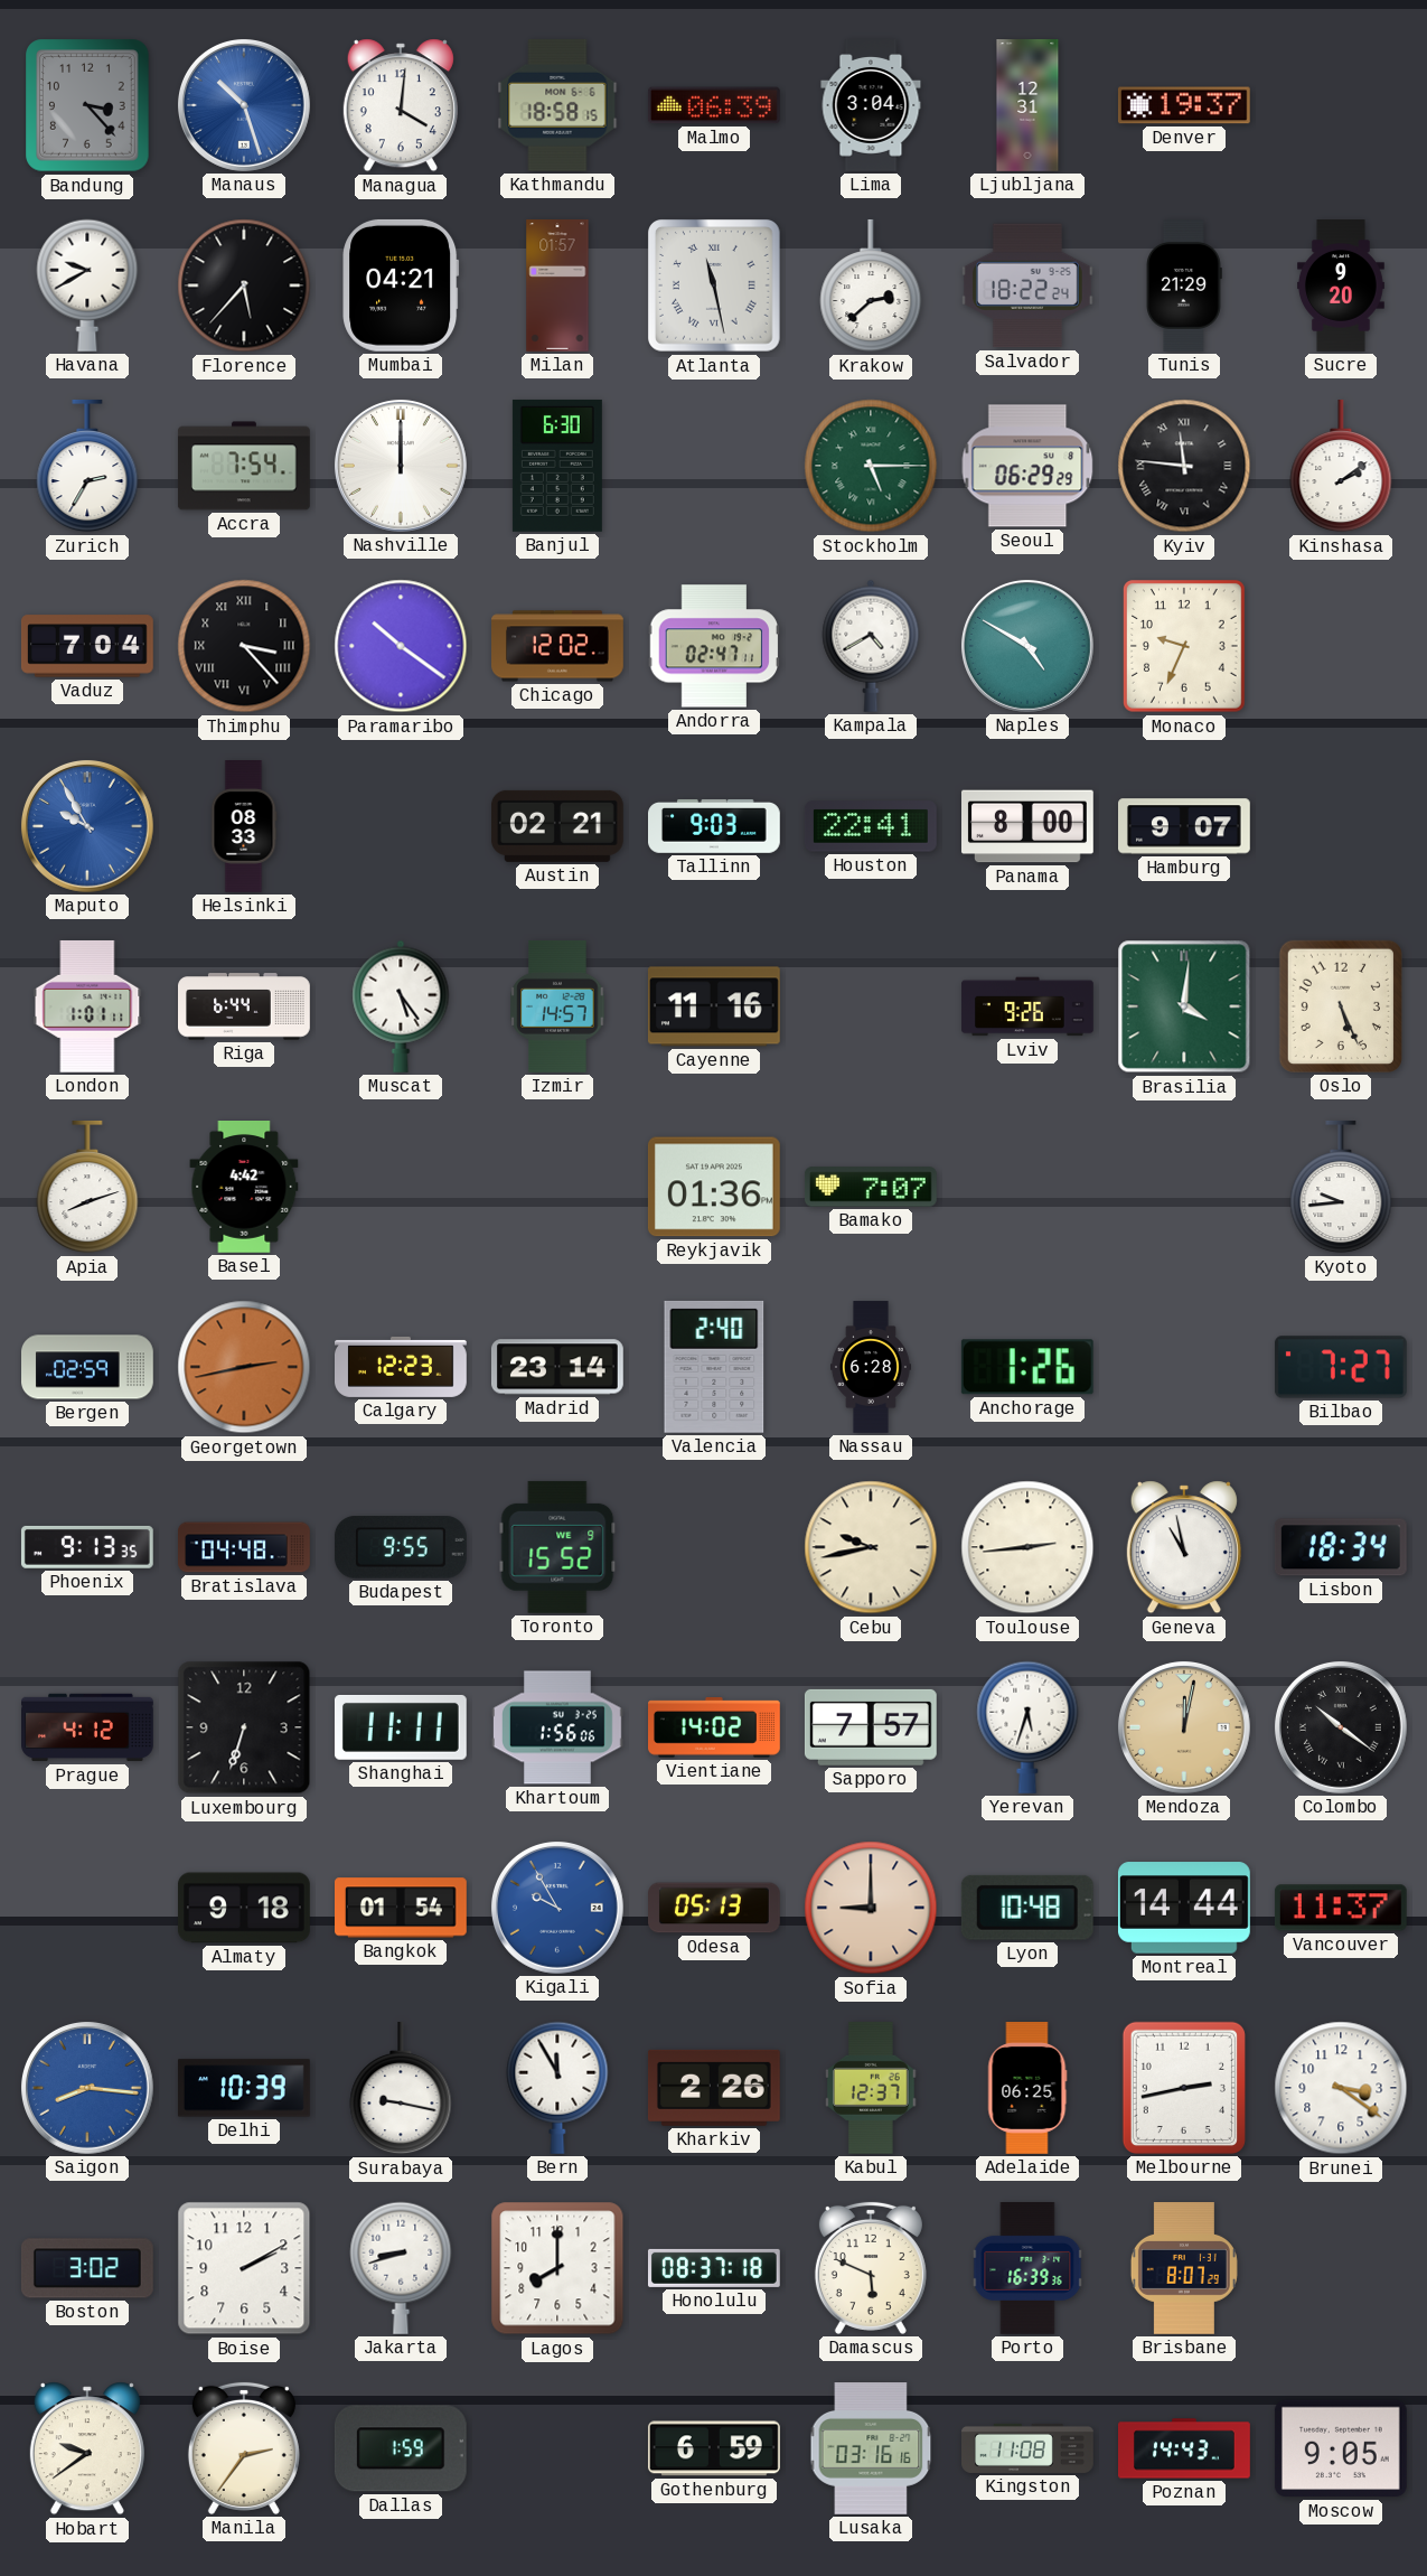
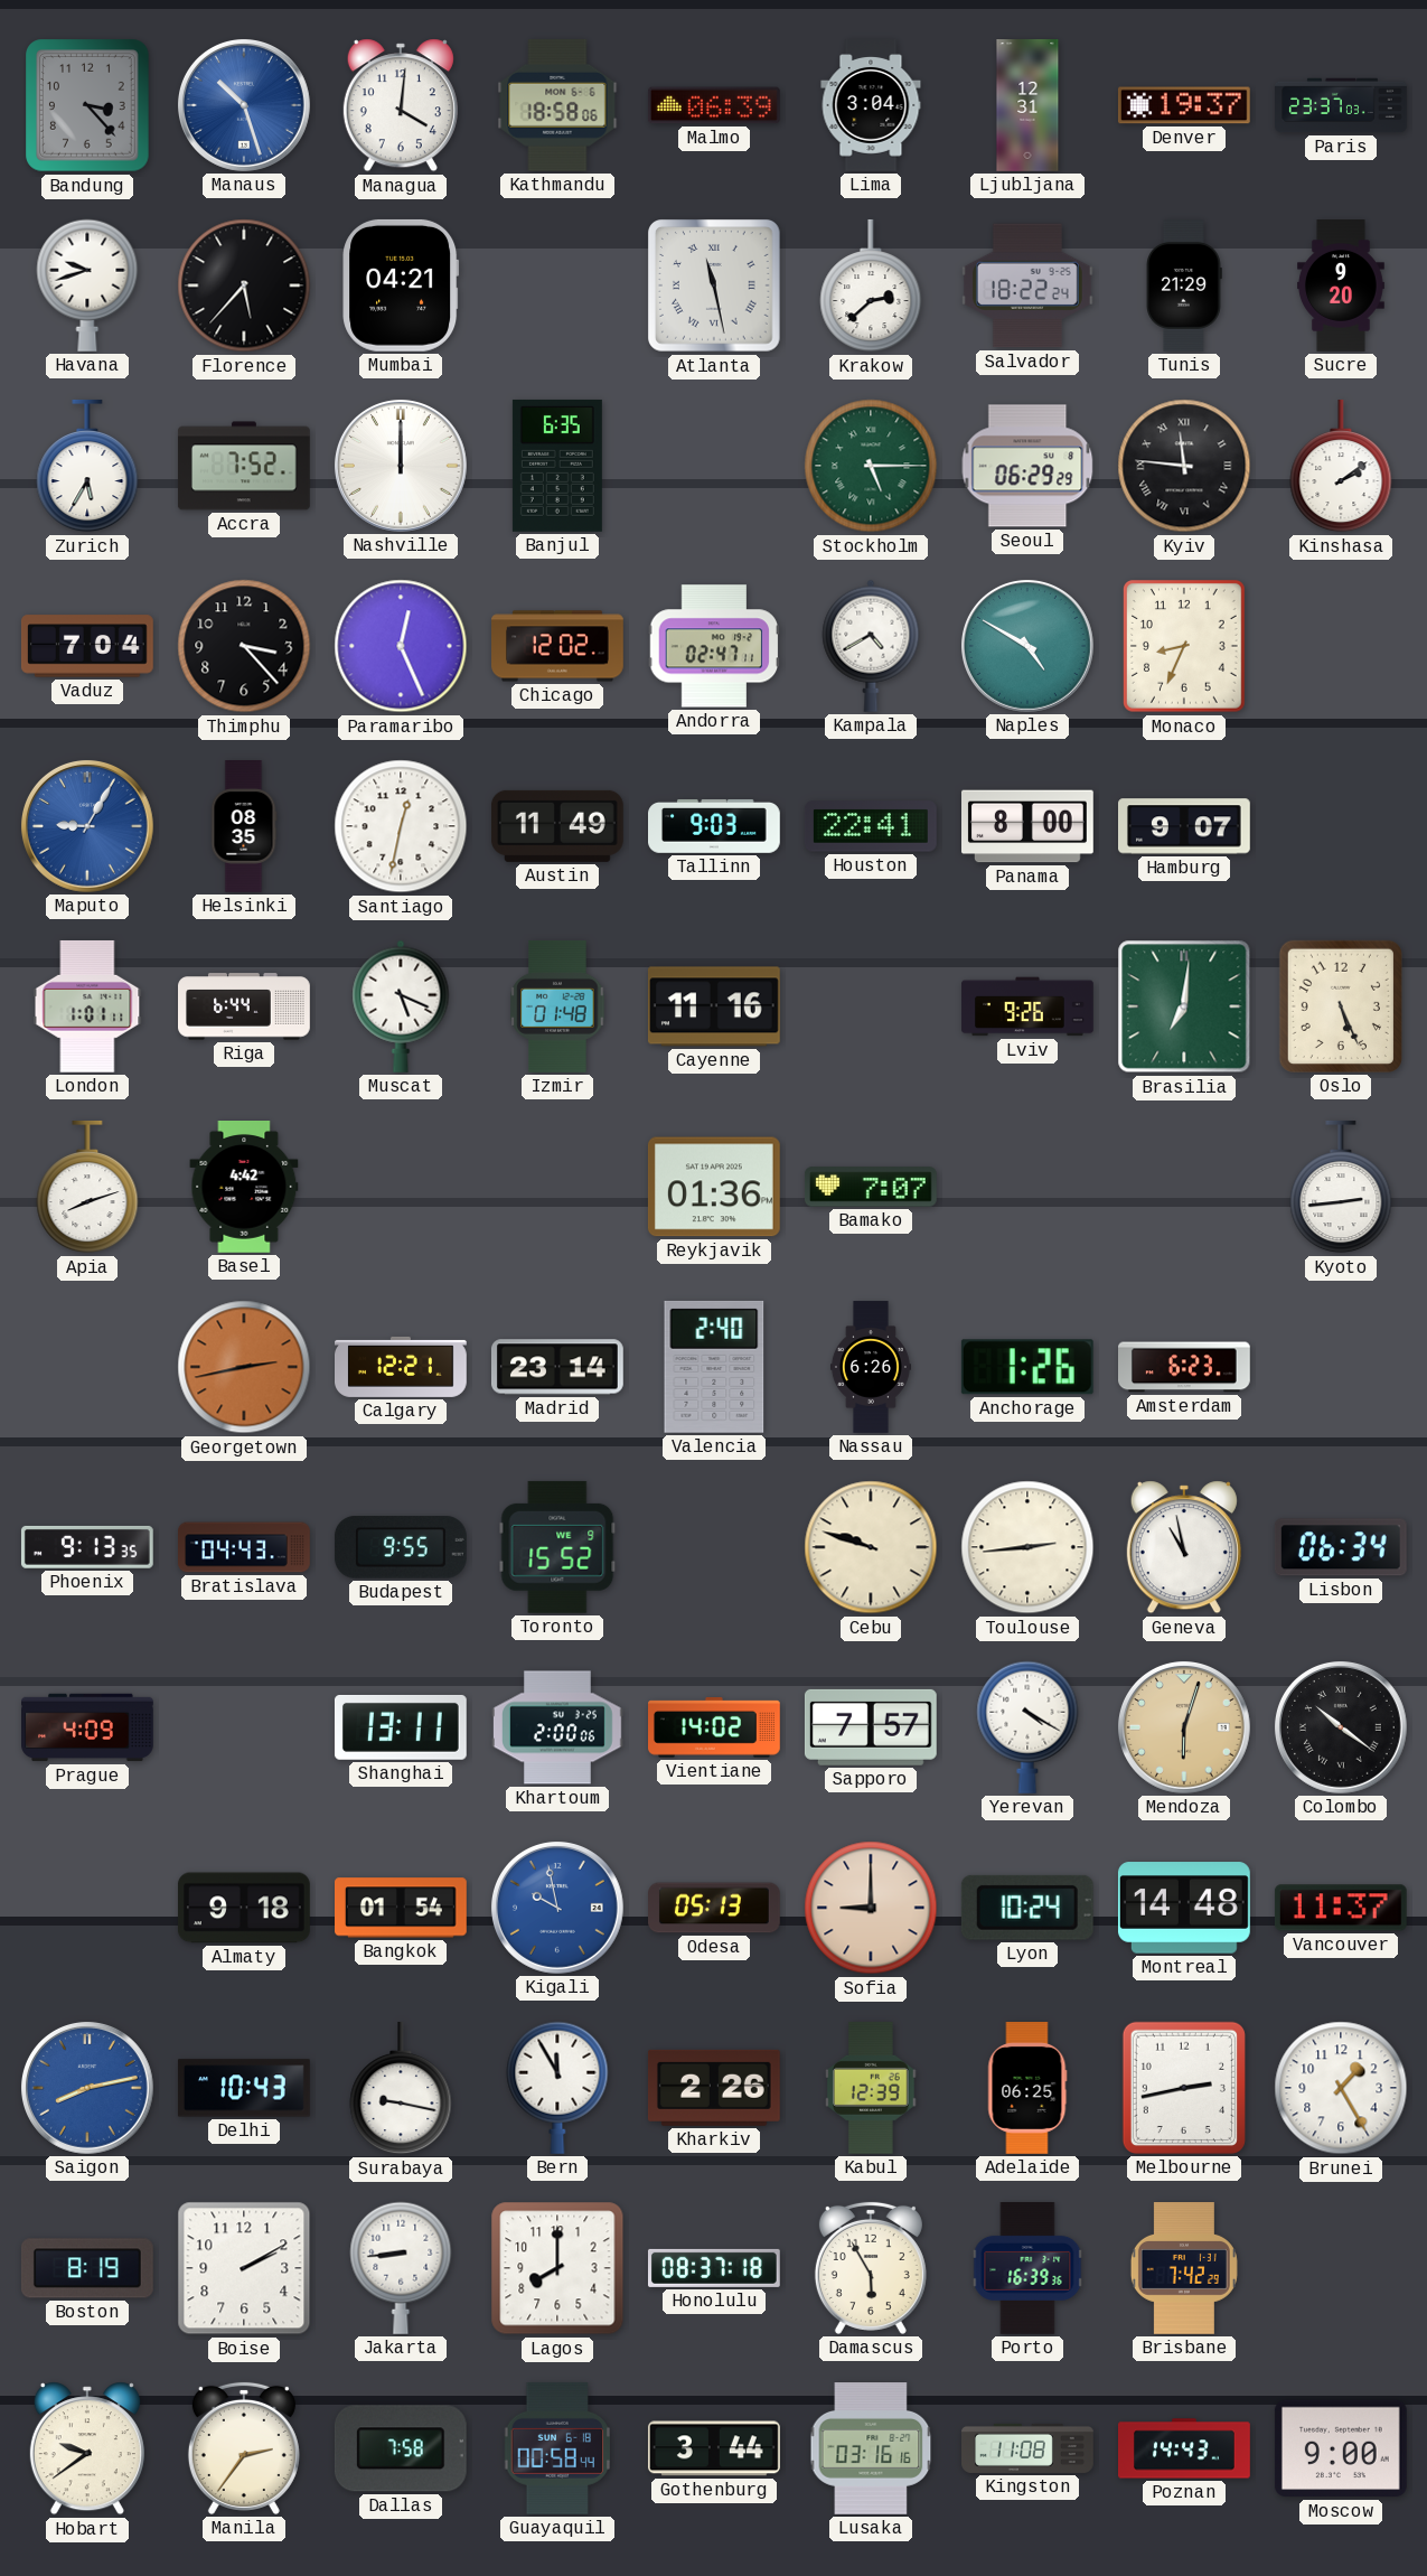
Kathmandu: 18:58:15 -> 18:58:06
Paris: none -> 23:37
Havana: 9:40 -> 9:42
Milan: 01:57 -> none
Zurich: 2:35 -> 5:35
Accra: 7:54 -> 7:52
Banjul: 6:30 -> 6:35
Thimphu numerals: Roman -> Arabic
Paramaribo: 10:21 -> 12:26
Monaco: 9:34 -> 8:34
Maputo: 9:55 -> 9:05
Helsinki: 08:33 -> 08:35
Santiago: none -> 12:32
Austin: 02:21 -> 11:49
Muscat: 5:24 -> 5:19
Izmir: 14:57 -> 01:48
Brasilia: 4:01 -> 7:01
Kyoto: 9:44 -> 2:44
Bergen: 02:59 -> none
Calgary: 12:23 -> 12:21
Nassau: 6:28 -> 6:26
Amsterdam: none -> 6:23
Bilbao: 7:27 -> none
Bratislava: 04:48 -> 04:43
Cebu: 9:43 -> 9:48
Lisbon: 18:34 -> 06:34
Prague: 4:12 -> 4:09
Luxembourg: 6:33 -> none
Shanghai: 11:11 -> 13:11
Khartoum: 1:56 -> 2:00
Yerevan: 5:33 -> 4:20
Mendoza: 12:02 -> 6:03
Kigali: 9:55 -> 9:58
Lyon: 10:48 -> 10:24
Montreal: 14:44 -> 14:48
Saigon: 8:16 -> 8:13
Delhi: 10:39 -> 10:43
Kabul: 12:37 -> 12:39
Brunei: 3:21 -> 1:25
Boston: 3:02 -> 8:19
Jakarta: 8:42 -> 8:44
Damascus: 5:49 -> 5:55
Brisbane: 8:07 -> 7:42
Dallas: 1:59 -> 7:58
Guayaquil: none -> 00:58
Gothenburg: 6:59 -> 3:44
Moscow: 9:05 -> 9:00
